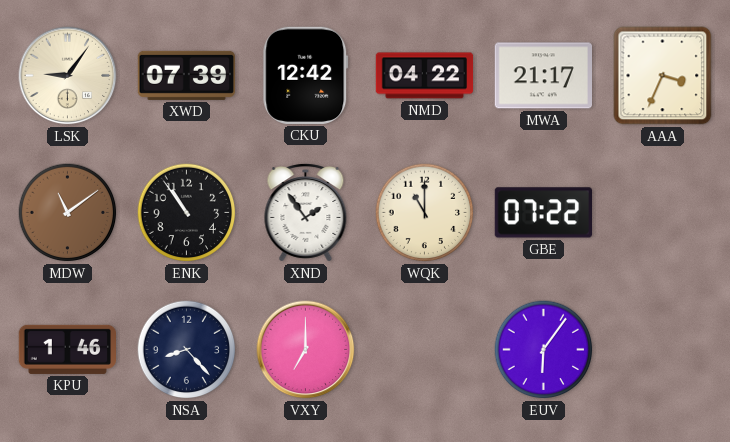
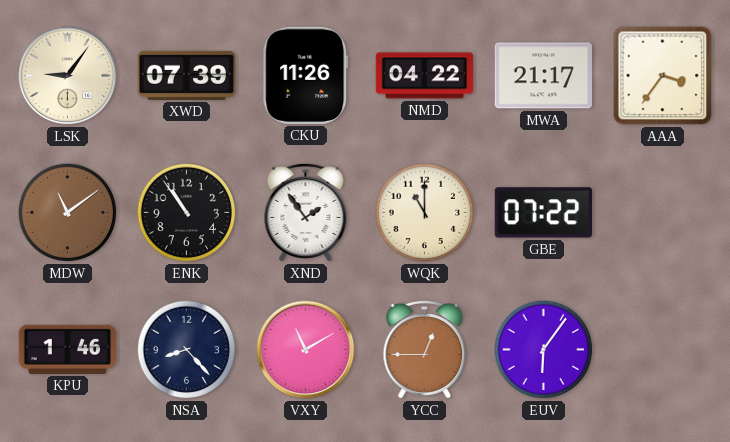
CKU: 12:42 -> 11:26
AAA: 3:34 -> 3:36
VXY: 7:00 -> 11:10
YCC: none -> 12:45
